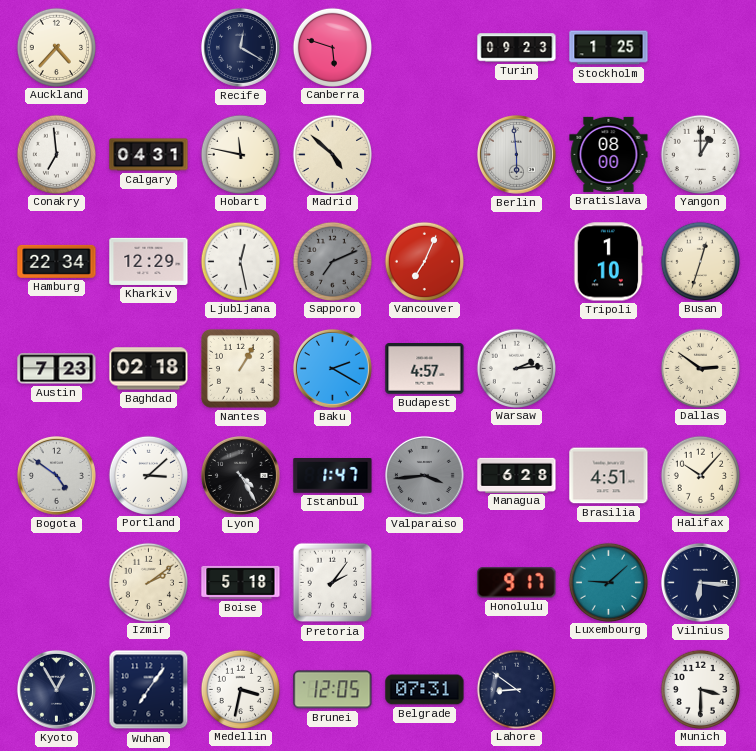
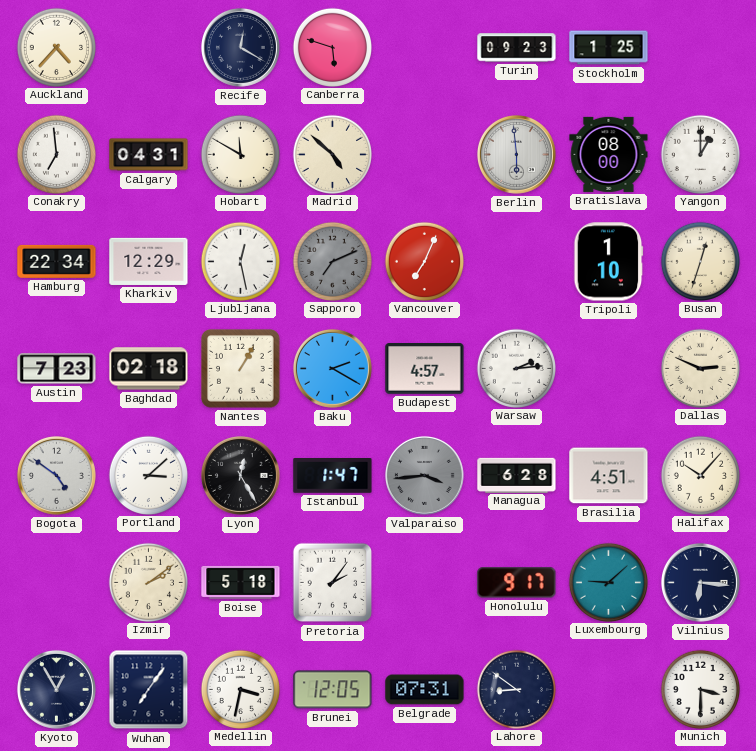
Hobart: 11:47 -> 11:50
Dallas: 2:51 -> 2:49
Lyon: 4:25 -> 12:25
